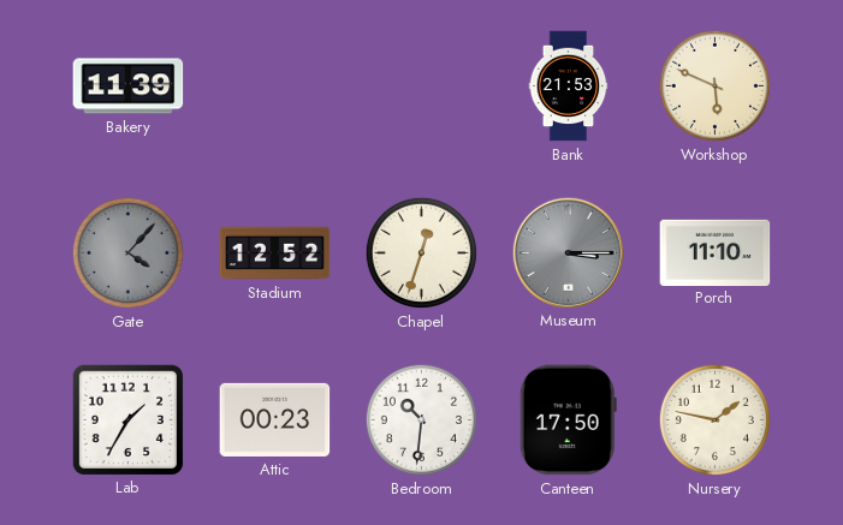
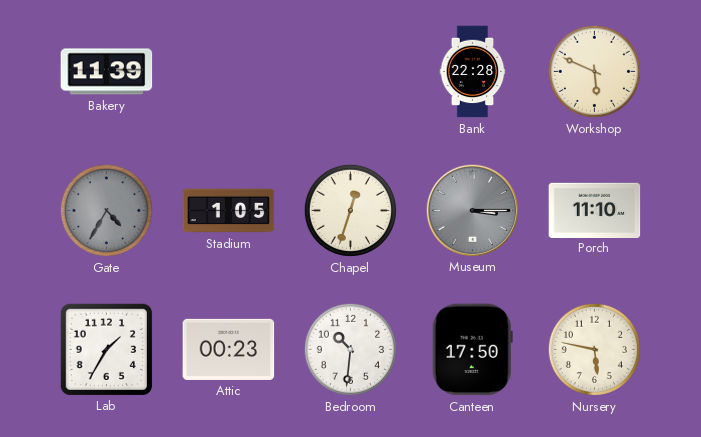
Bank: 21:53 -> 22:28
Gate: 4:07 -> 4:35
Stadium: 12:52 -> 1:05
Nursery: 1:47 -> 5:47
